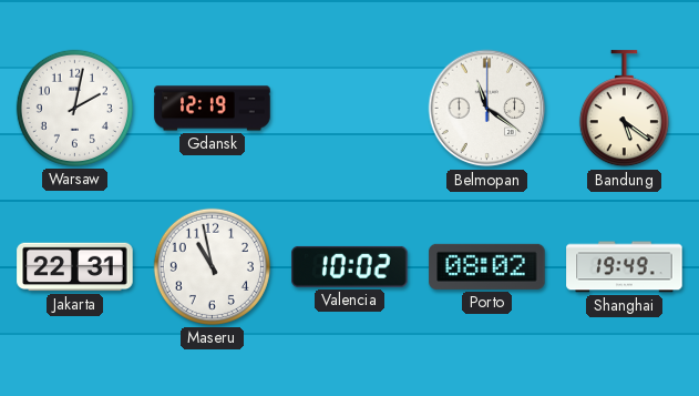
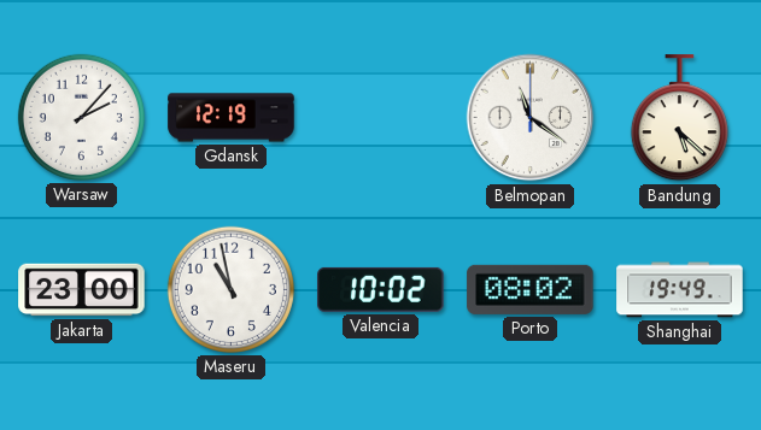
Warsaw: 2:02 -> 2:07
Bandung: 5:21 -> 5:22
Jakarta: 22:31 -> 23:00
